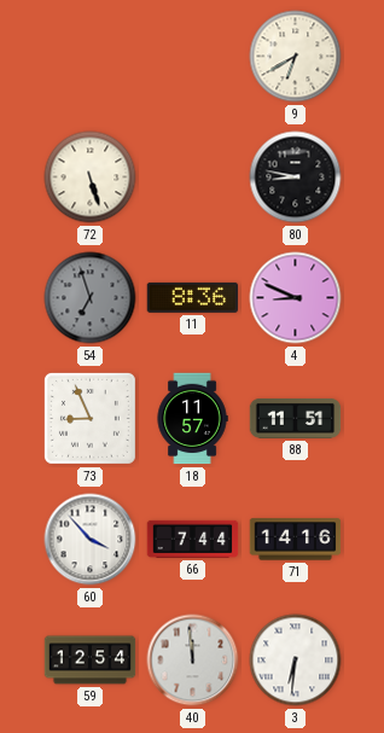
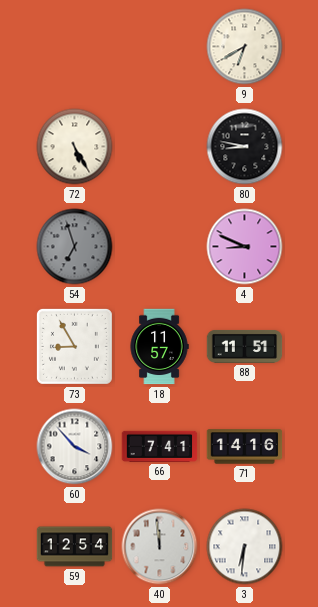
72: 5:27 -> 5:25
11: 8:36 -> none
73: 8:56 -> 8:55
66: 7:44 -> 7:41
